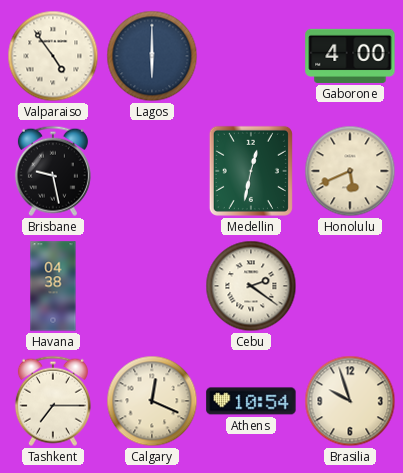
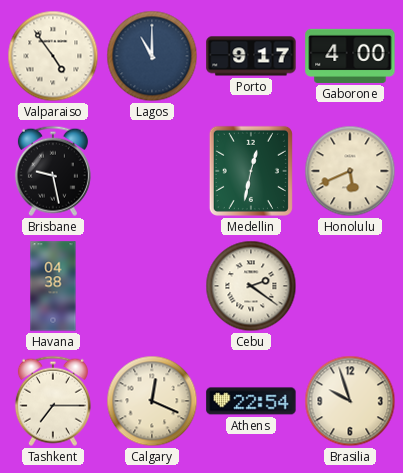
Lagos: 6:00 -> 11:00
Porto: none -> 9:17
Athens: 10:54 -> 22:54
